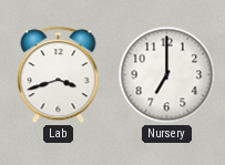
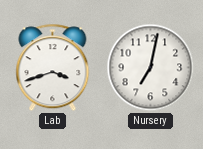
Nursery: 7:00 -> 7:02
